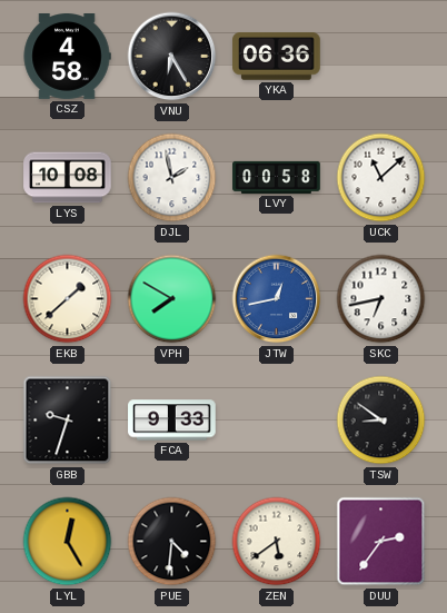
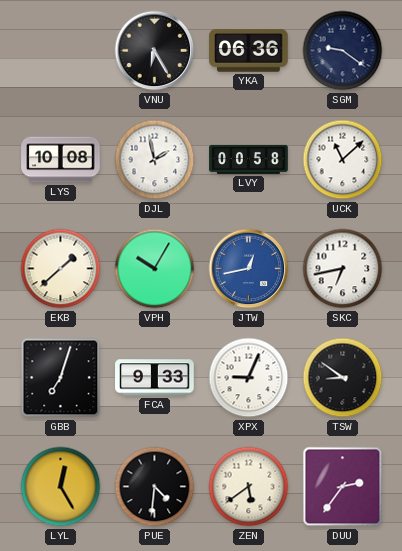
CSZ: 4:58 -> none
SGM: none -> 9:21
VPH: 7:50 -> 10:05
GBB: 9:33 -> 7:03
XPX: none -> 9:04
